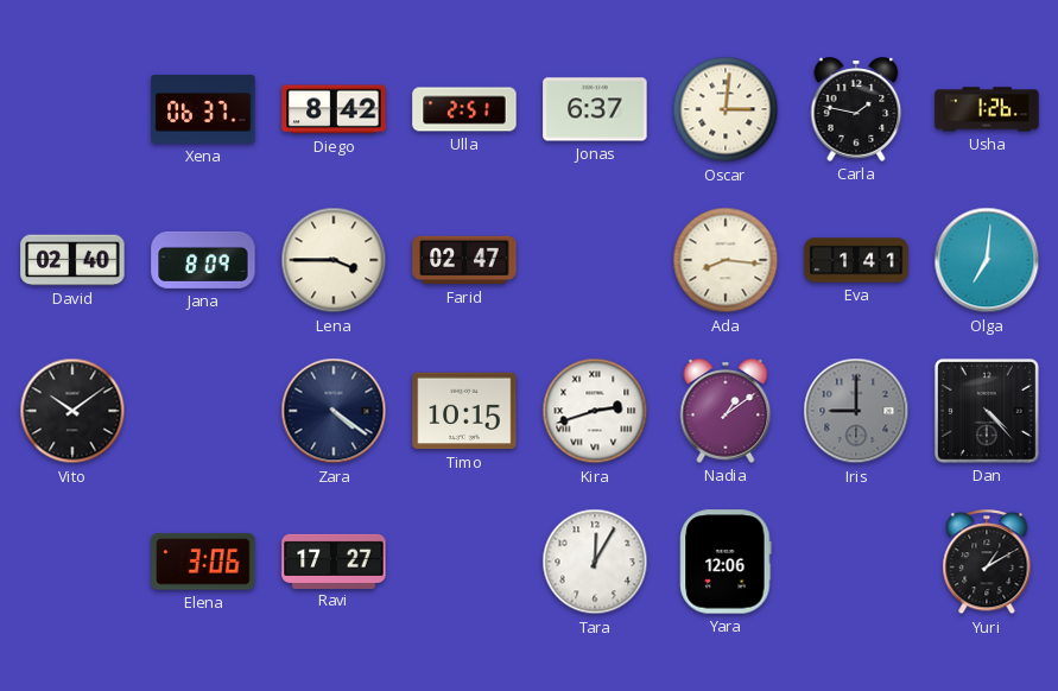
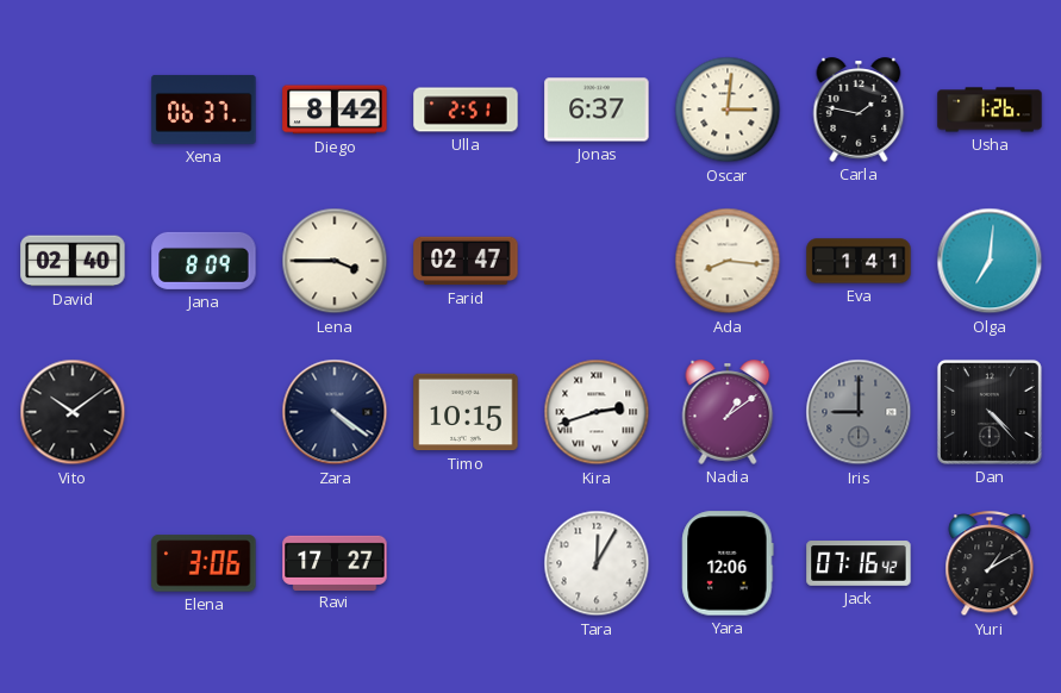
Jack: none -> 07:16
